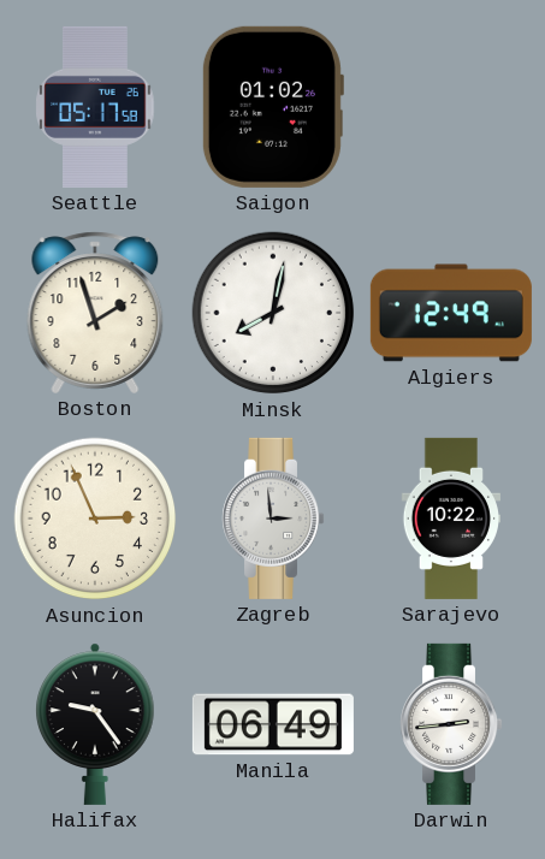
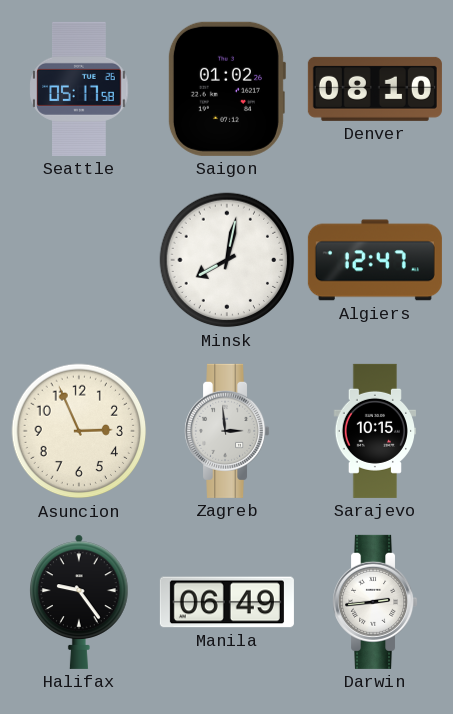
Denver: none -> 08:10
Boston: 1:57 -> none
Algiers: 12:49 -> 12:47
Sarajevo: 10:22 -> 10:15
